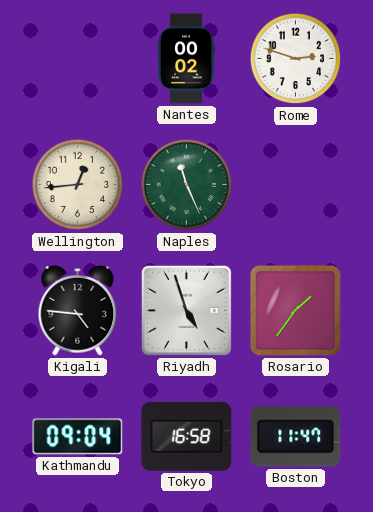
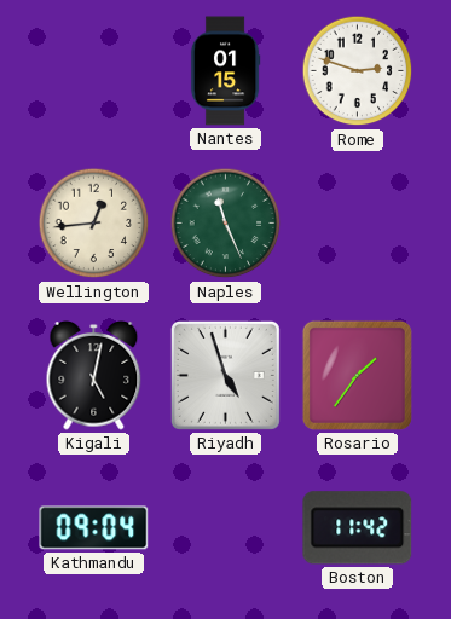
Nantes: 00:02 -> 01:15
Kigali: 4:46 -> 5:02
Tokyo: 16:58 -> none
Boston: 11:47 -> 11:42
